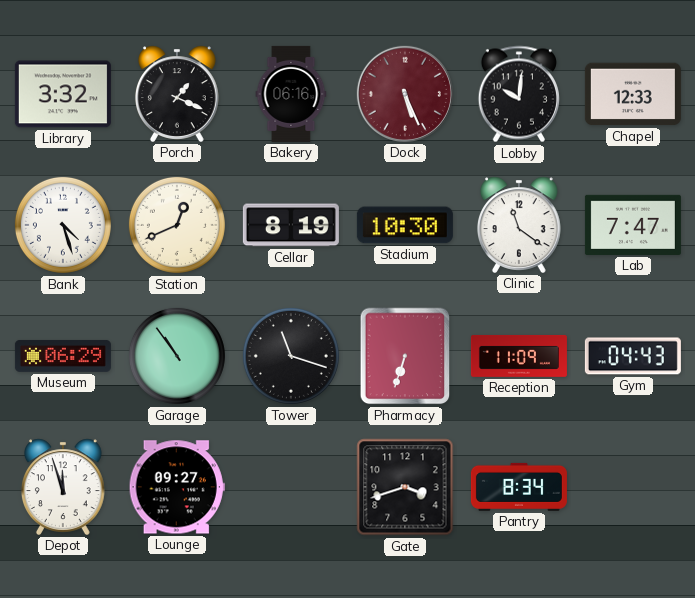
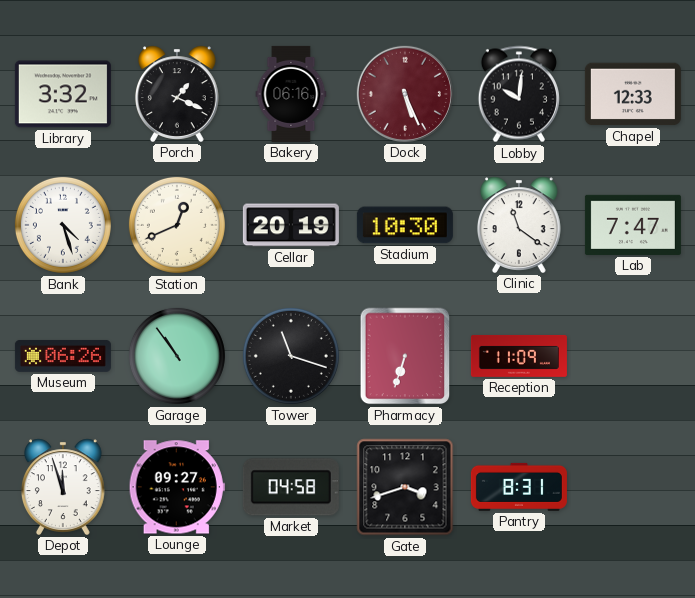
Cellar: 8:19 -> 20:19
Museum: 06:29 -> 06:26
Gym: 04:43 -> none
Market: none -> 04:58
Pantry: 8:34 -> 8:31
